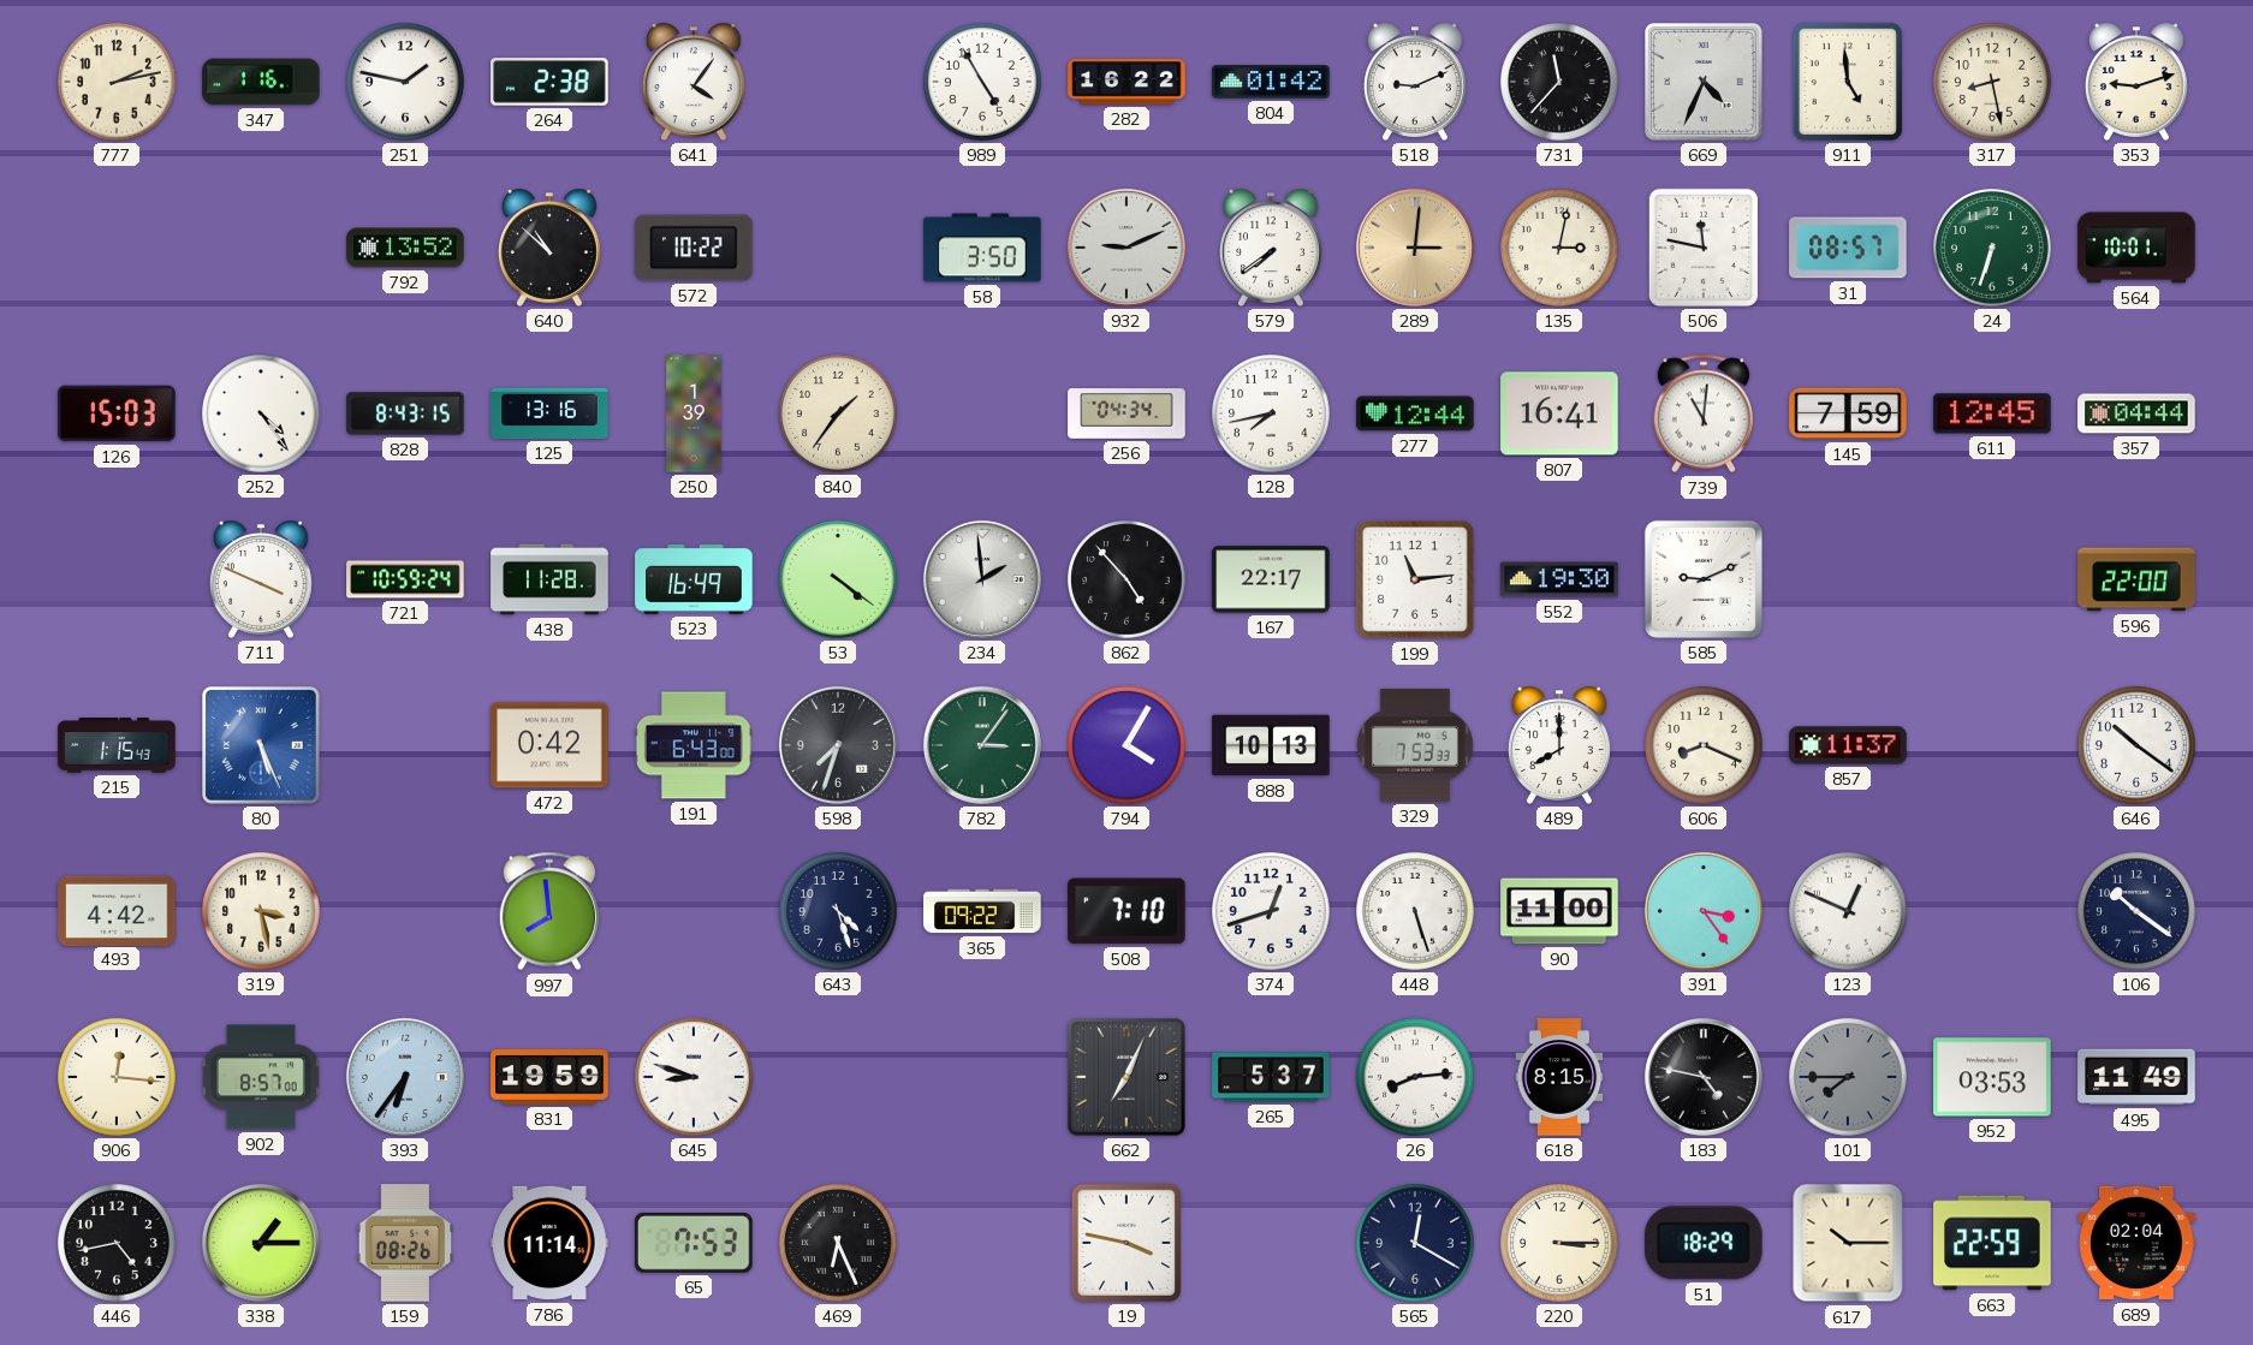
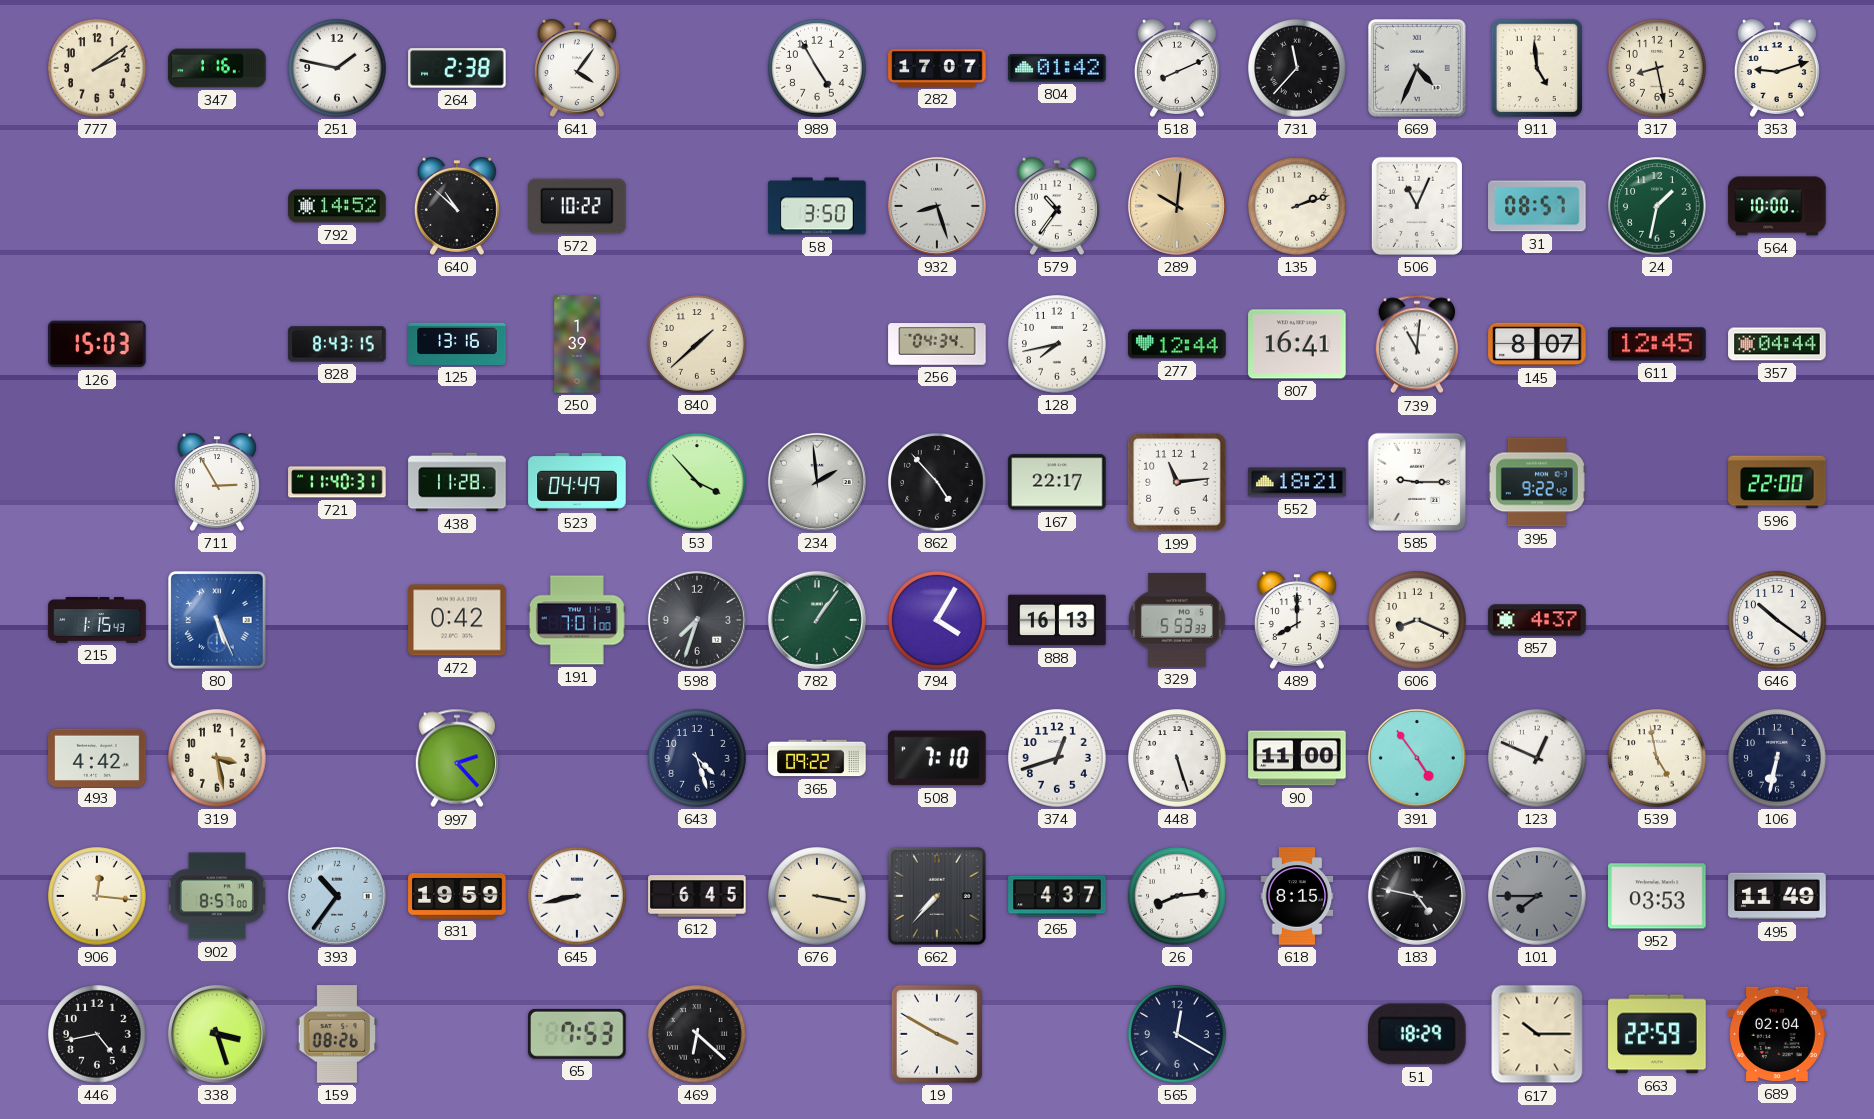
777: 2:13 -> 2:09
282: 16:22 -> 17:07
518: 9:11 -> 8:11
792: 13:52 -> 14:52
932: 9:11 -> 8:27
579: 7:39 -> 10:36
289: 3:01 -> 10:01
135: 3:02 -> 2:12
506: 11:47 -> 11:04
24: 6:33 -> 1:32
564: 10:01 -> 10:00
252: 4:24 -> none
840: 1:36 -> 1:38
145: 7:59 -> 8:07
711: 3:49 -> 2:55
721: 10:59 -> 11:40
523: 16:49 -> 04:49
53: 4:21 -> 3:53
552: 19:30 -> 18:21
585: 9:11 -> 9:15
395: none -> 9:22
191: 6:43 -> 7:01
782: 3:06 -> 1:06
888: 10:13 -> 16:13
329: 7:53 -> 5:53
857: 11:37 -> 4:37
997: 7:59 -> 2:23
391: 3:24 -> 4:54
539: none -> 4:58
106: 10:21 -> 6:32
393: 6:36 -> 10:36
645: 8:48 -> 8:43
612: none -> 6:45
676: none -> 3:17
662: 7:04 -> 7:37
265: 5:37 -> 4:37
338: 1:15 -> 3:27
786: 11:14 -> none
469: 6:26 -> 6:22
19: 3:47 -> 3:50
220: 3:15 -> none
